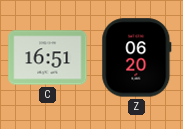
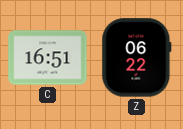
Z: 06:20 -> 06:22
